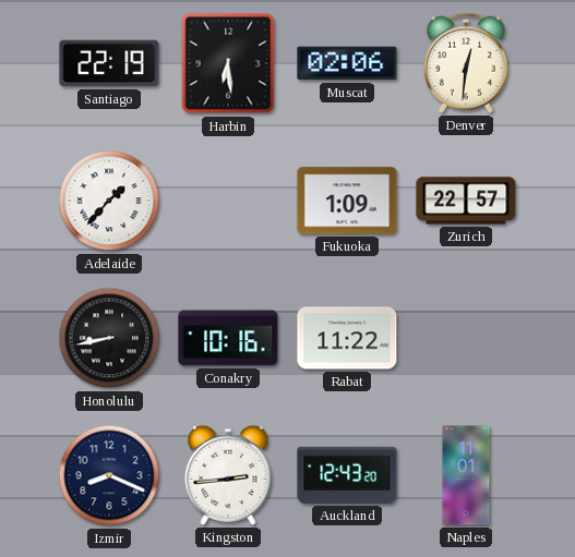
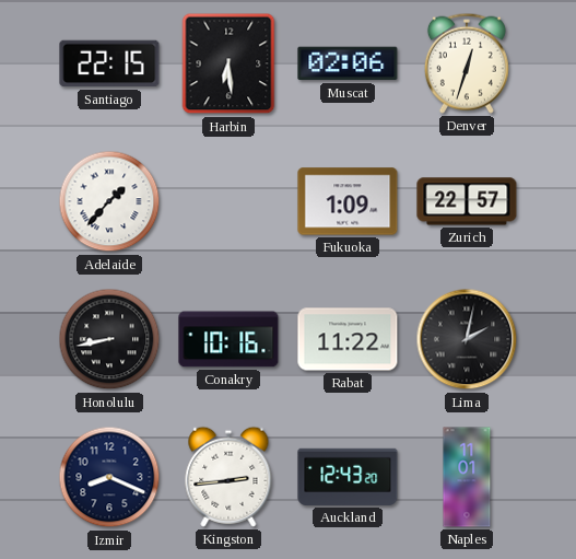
Santiago: 22:19 -> 22:15
Denver: 12:31 -> 12:33
Lima: none -> 2:02
